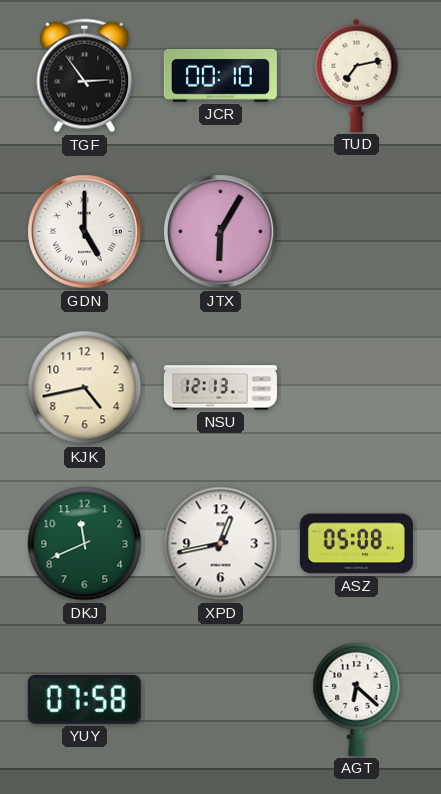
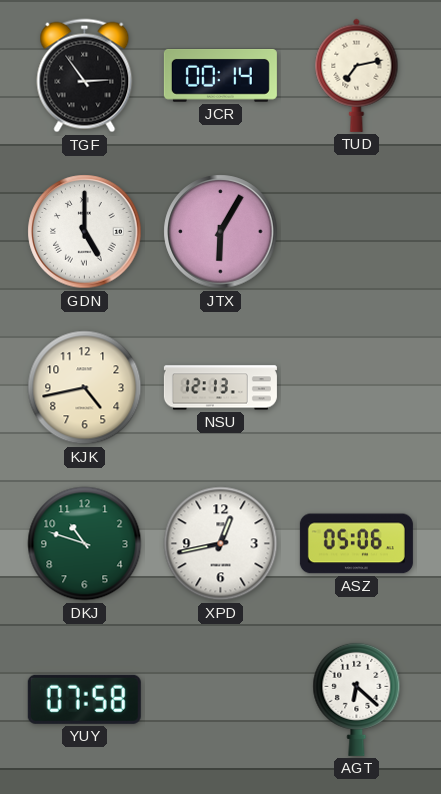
JCR: 00:10 -> 00:14
DKJ: 11:41 -> 10:48
ASZ: 05:08 -> 05:06
